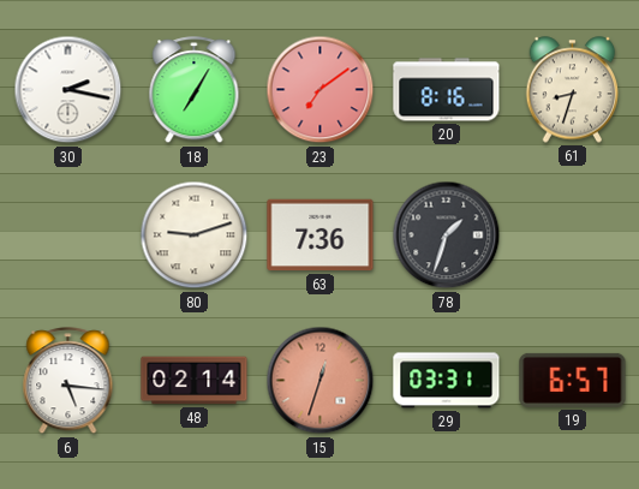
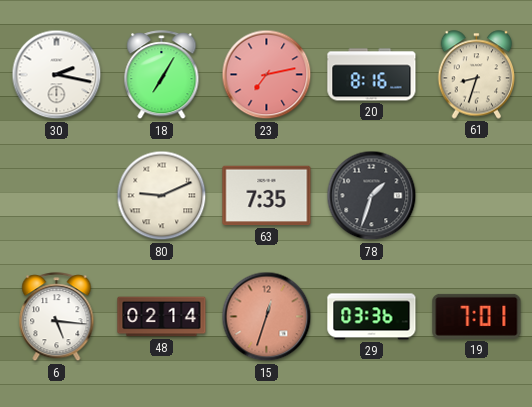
23: 7:09 -> 7:13
80: 9:12 -> 9:11
63: 7:36 -> 7:35
29: 03:31 -> 03:36
19: 6:57 -> 7:01
